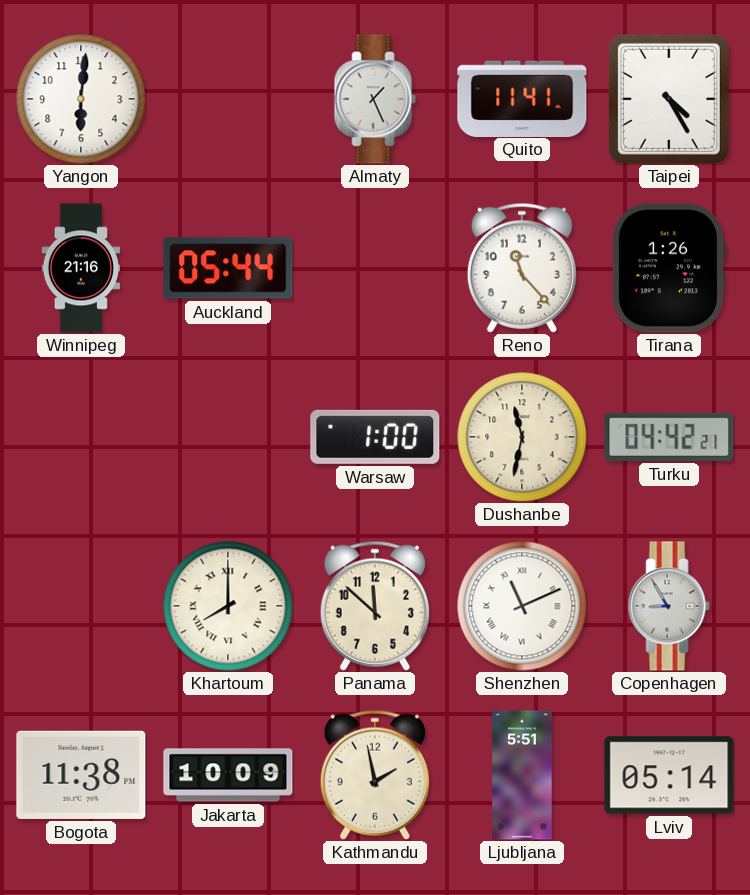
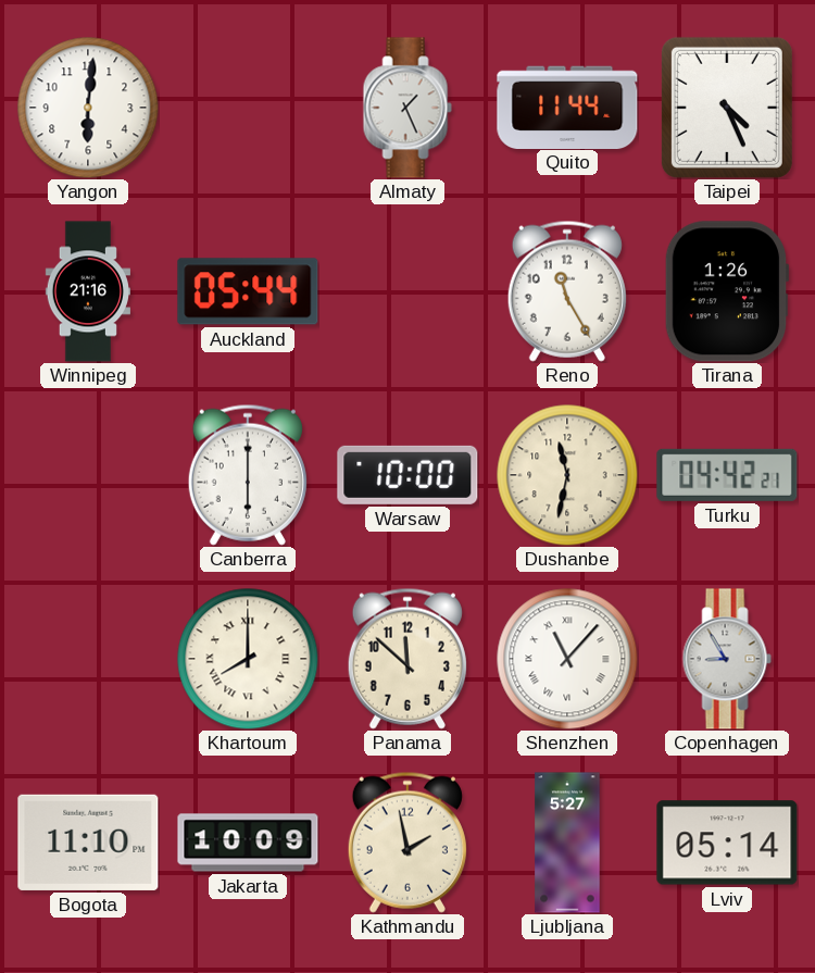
Quito: 11:41 -> 11:44
Taipei: 4:25 -> 4:26
Reno: 11:23 -> 11:25
Canberra: none -> 6:00
Warsaw: 1:00 -> 10:00
Shenzhen: 11:11 -> 11:07
Bogota: 11:38 -> 11:10
Ljubljana: 5:51 -> 5:27
